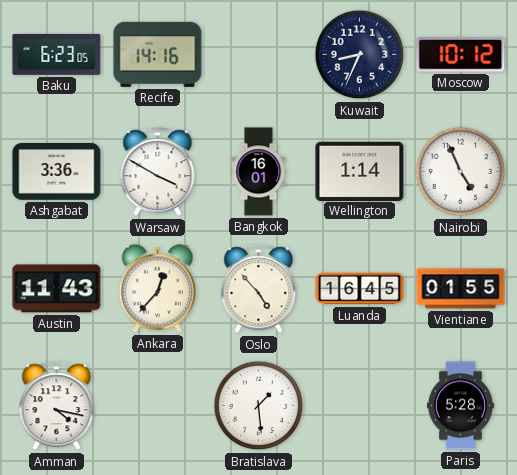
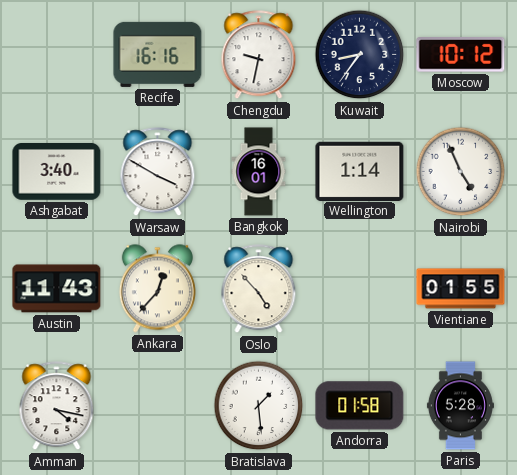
Baku: 6:23 -> none
Recife: 14:16 -> 16:16
Chengdu: none -> 9:32
Kuwait: 8:34 -> 8:36
Ashgabat: 3:36 -> 3:40
Luanda: 16:45 -> none
Andorra: none -> 01:58
